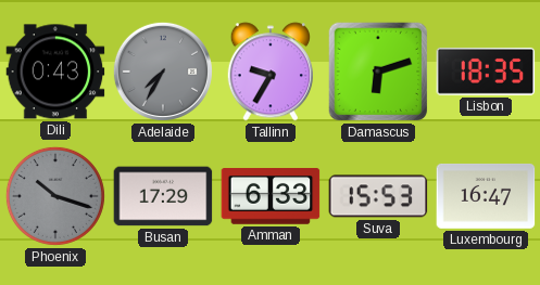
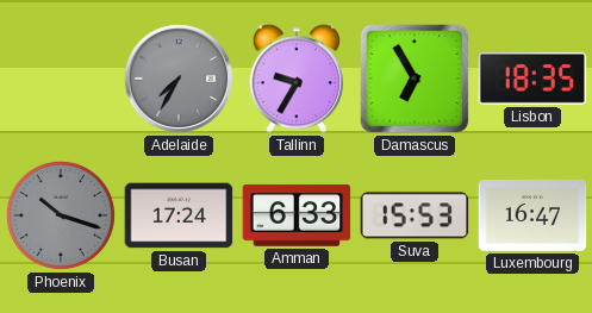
Dili: 0:43 -> none
Damascus: 6:12 -> 6:55
Busan: 17:29 -> 17:24
